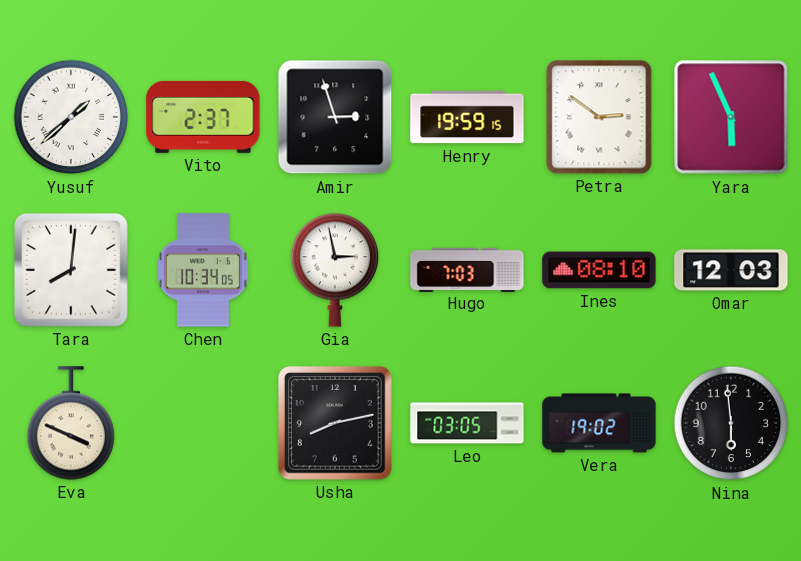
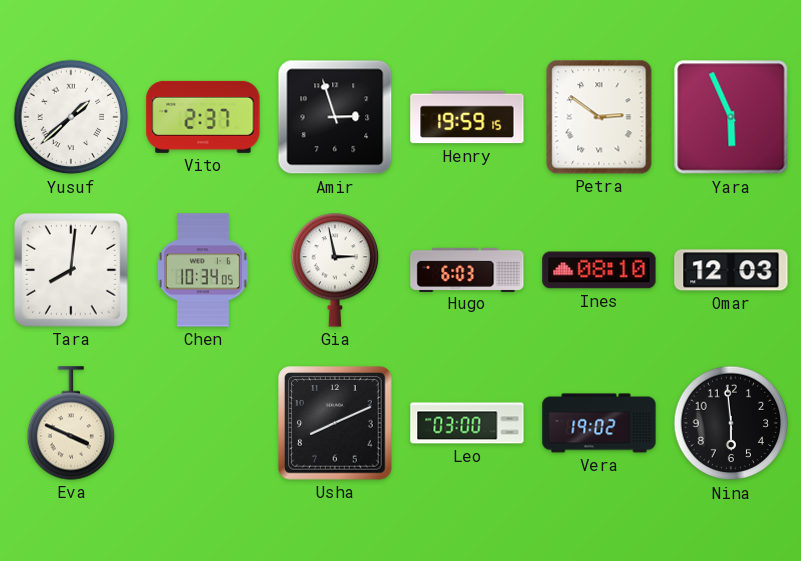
Hugo: 7:03 -> 6:03
Usha: 8:13 -> 8:11
Leo: 03:05 -> 03:00
